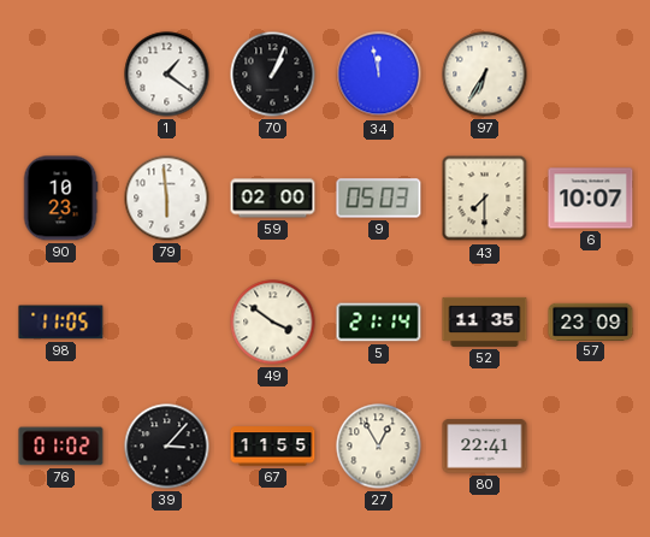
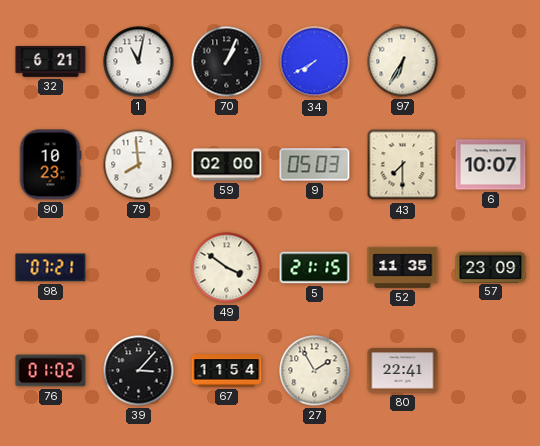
32: none -> 6:21
1: 1:21 -> 11:02
34: 11:58 -> 7:40
79: 5:59 -> 7:59
98: 11:05 -> 07:21
5: 21:14 -> 21:15
67: 11:55 -> 11:54
27: 12:55 -> 1:55
